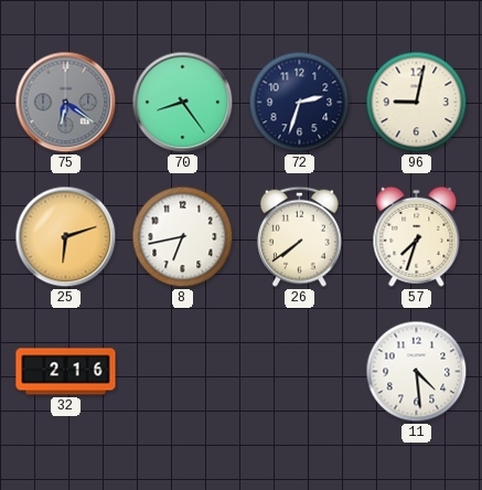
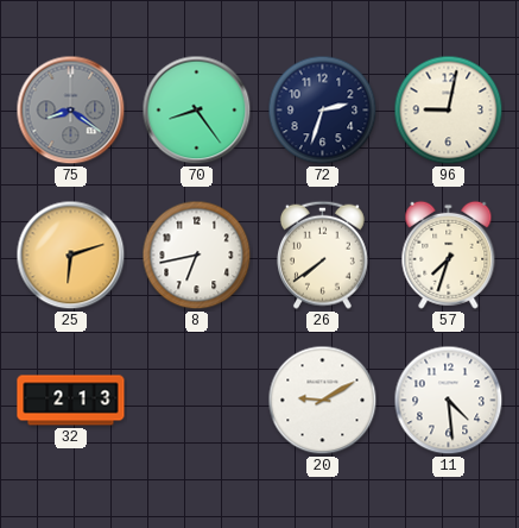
75: 6:21 -> 8:21
32: 2:16 -> 2:13
20: none -> 9:10
